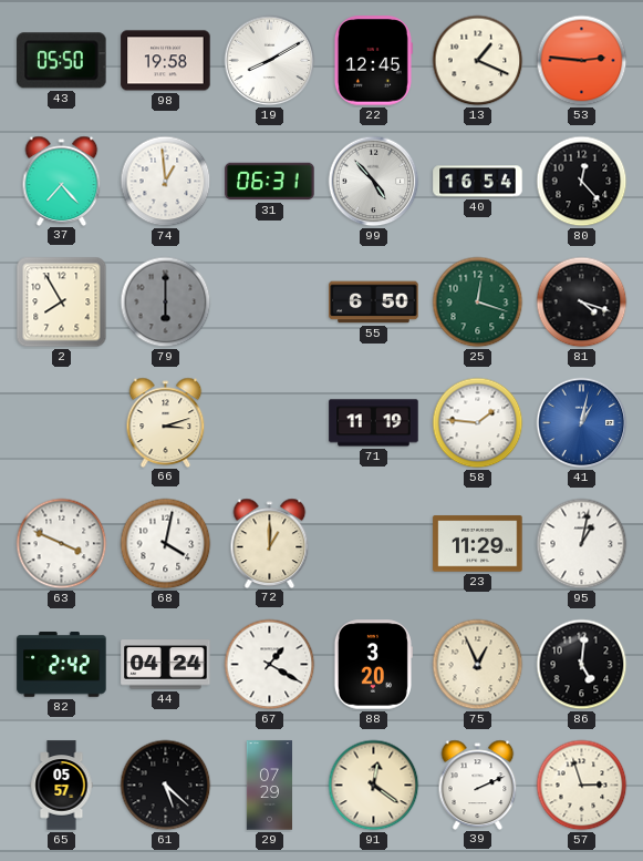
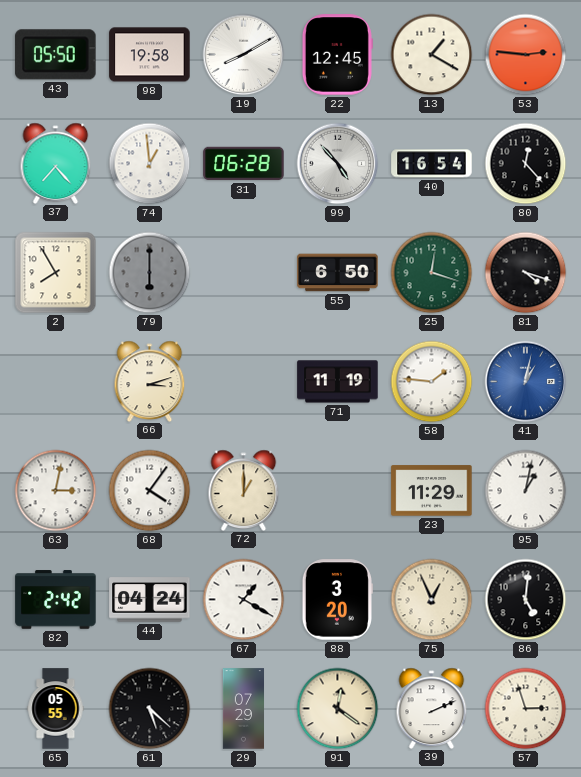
13: 1:19 -> 1:20
31: 06:31 -> 06:28
63: 3:49 -> 3:02
68: 4:02 -> 4:06
65: 05:57 -> 05:55
